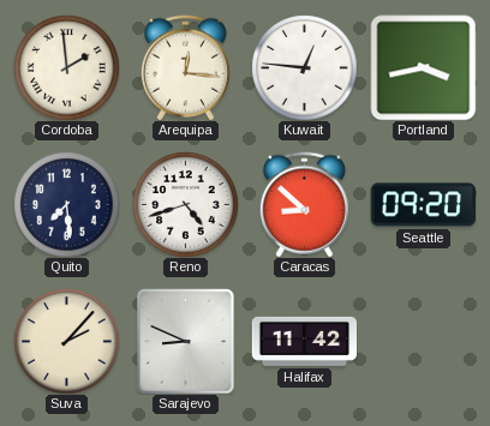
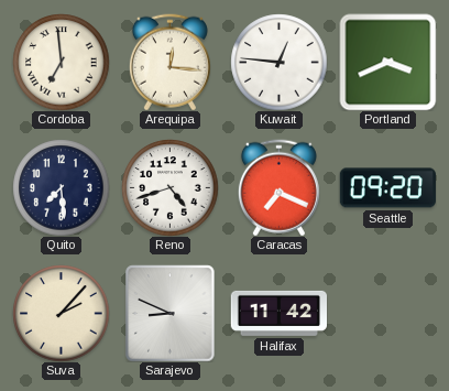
Cordoba: 1:59 -> 6:59
Portland: 3:43 -> 3:41
Caracas: 8:52 -> 7:19
